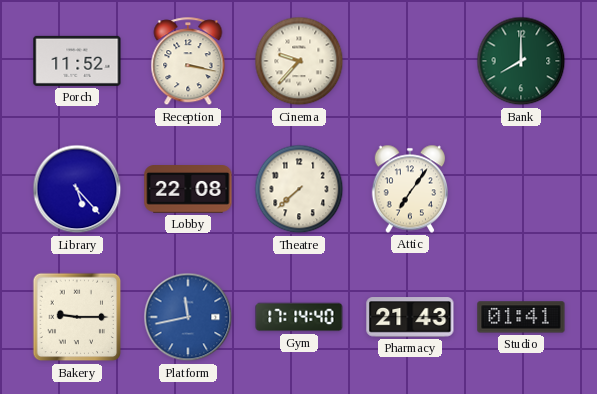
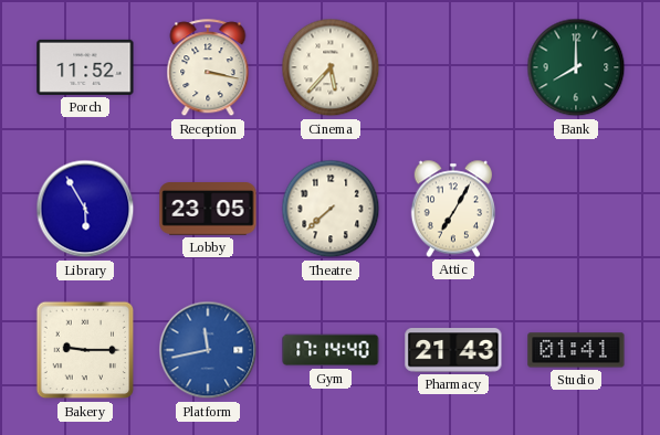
Cinema: 9:37 -> 5:37
Library: 5:23 -> 5:55
Lobby: 22:08 -> 23:05
Attic: 7:06 -> 7:05
